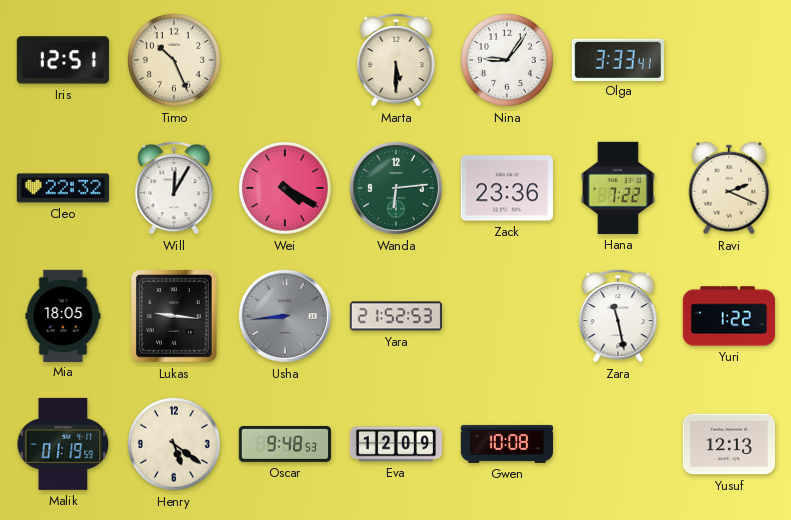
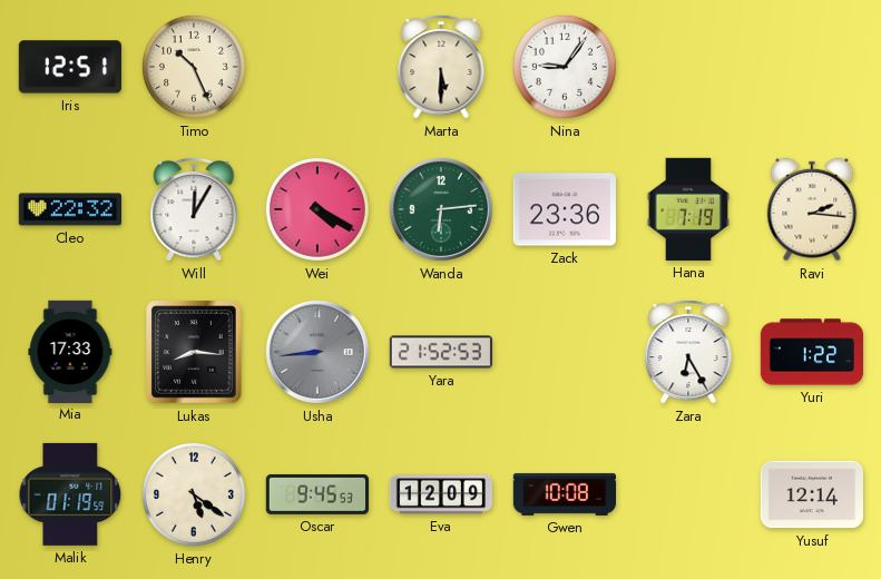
Olga: 3:33 -> none
Hana: 7:22 -> 7:19
Ravi: 2:19 -> 2:16
Mia: 18:05 -> 17:33
Lukas: 9:16 -> 8:16
Zara: 11:28 -> 6:25
Oscar: 9:48 -> 9:45
Yusuf: 12:13 -> 12:14
